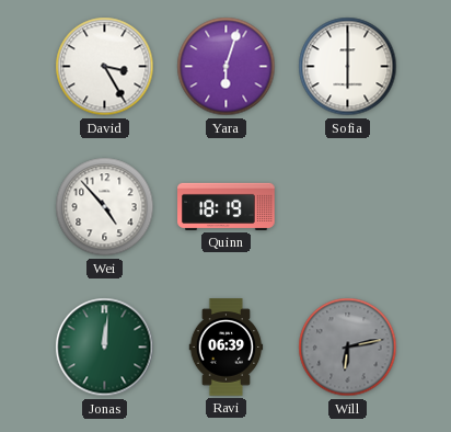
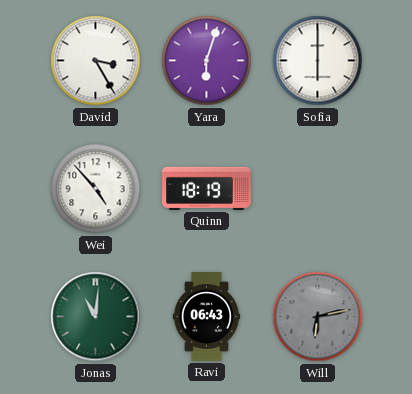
Jonas: 12:01 -> 11:01
Ravi: 06:39 -> 06:43
